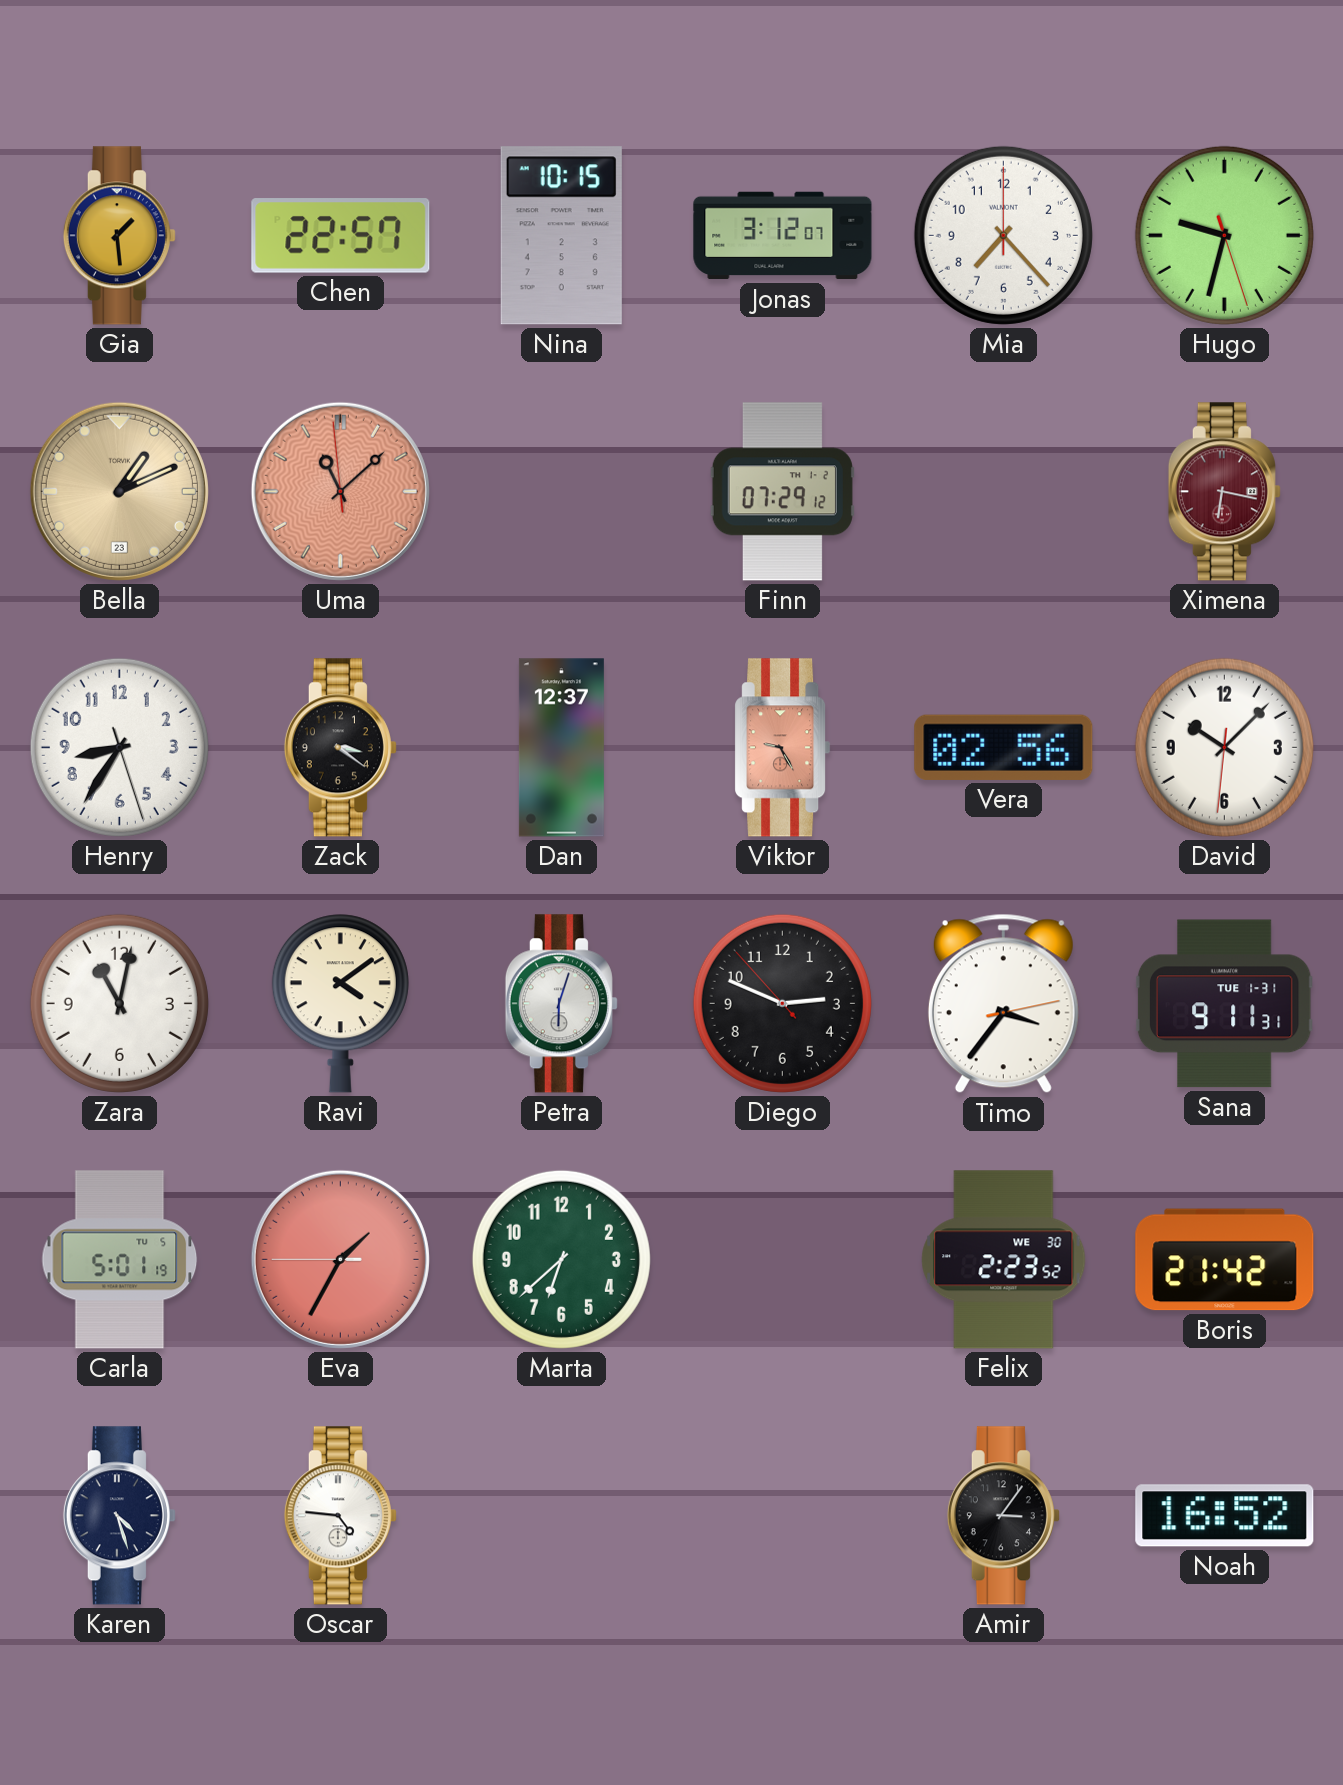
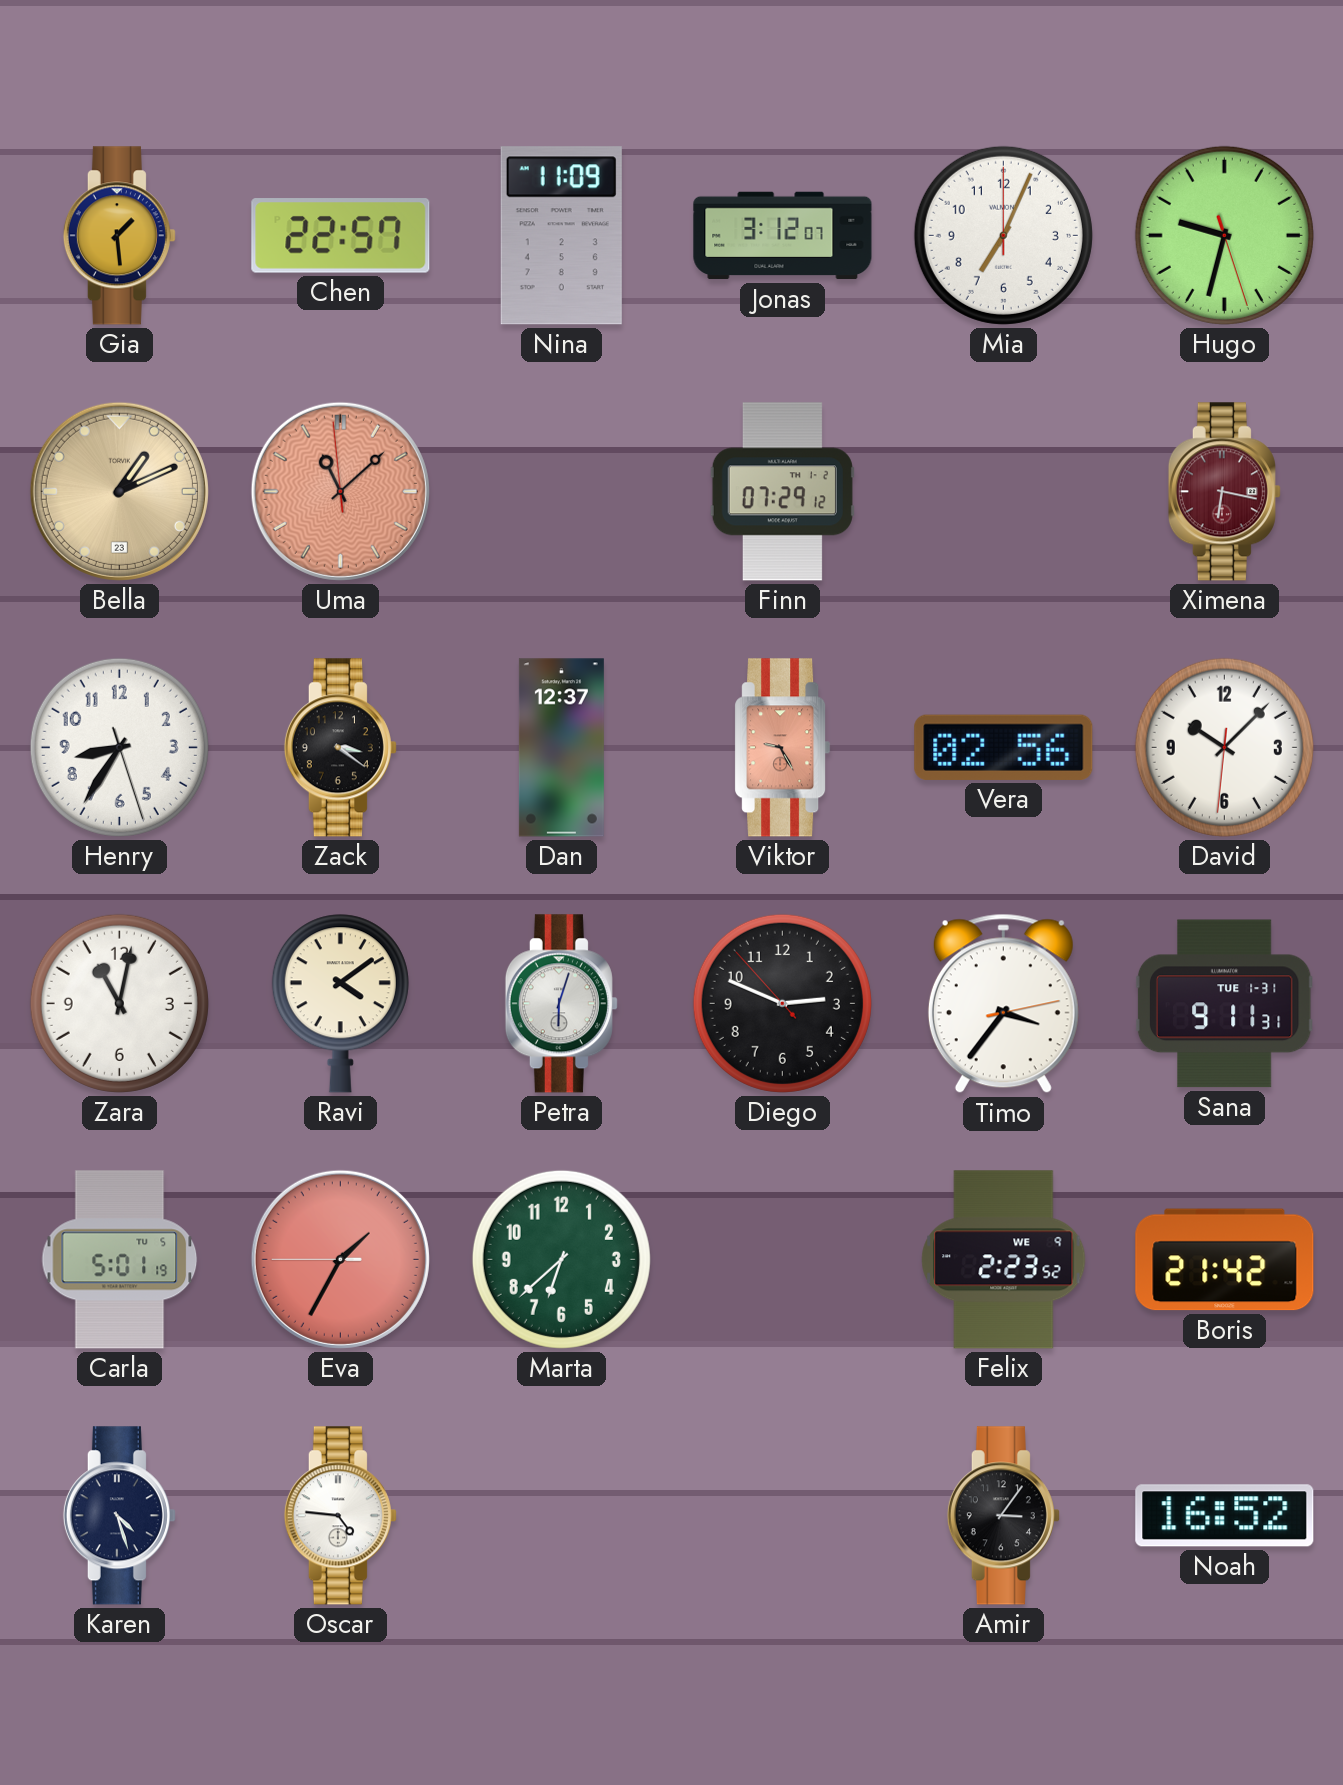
Nina: 10:15 -> 11:09
Mia: 7:23 -> 7:04
Felix date: WE 30 -> WE 9
